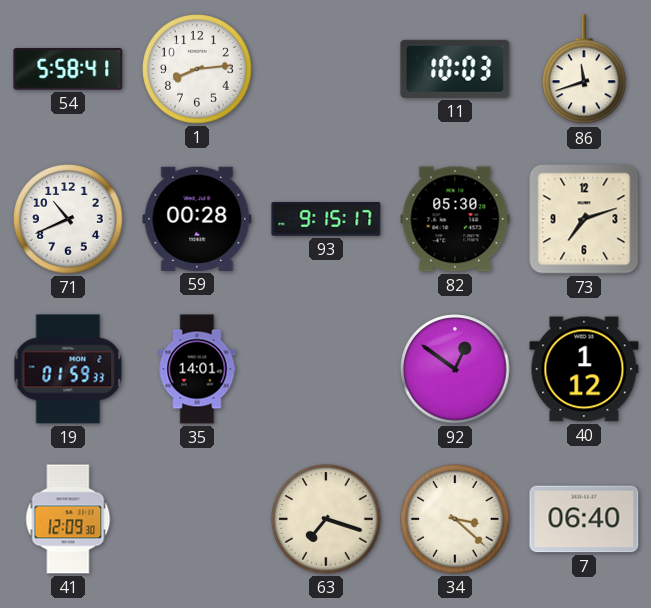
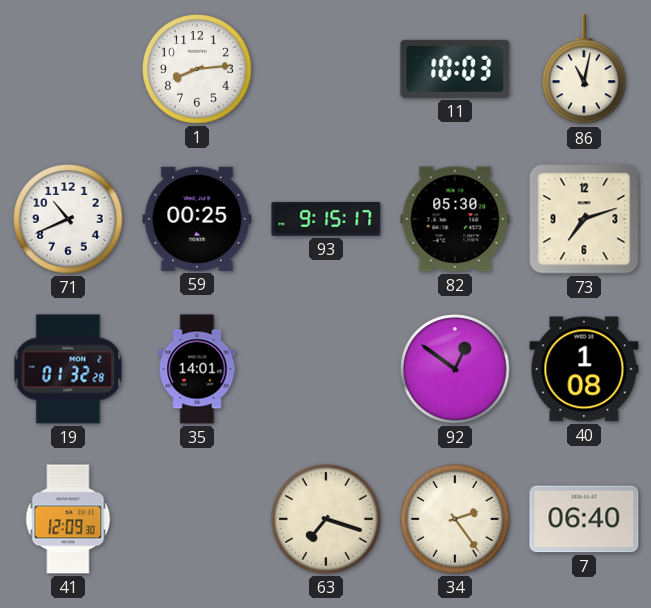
54: 5:58 -> none
86: 11:42 -> 11:02
59: 00:28 -> 00:25
19: 01:59 -> 01:32
40: 1:12 -> 1:08
34: 3:22 -> 2:24
